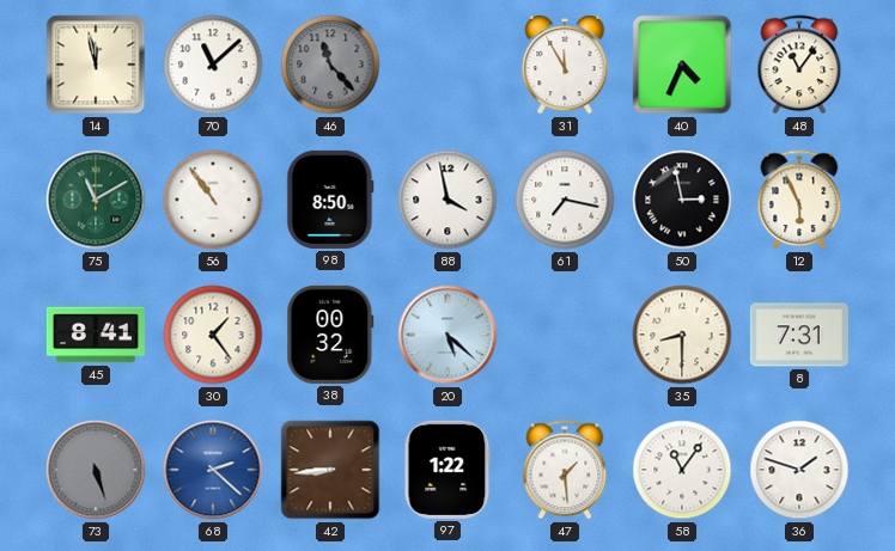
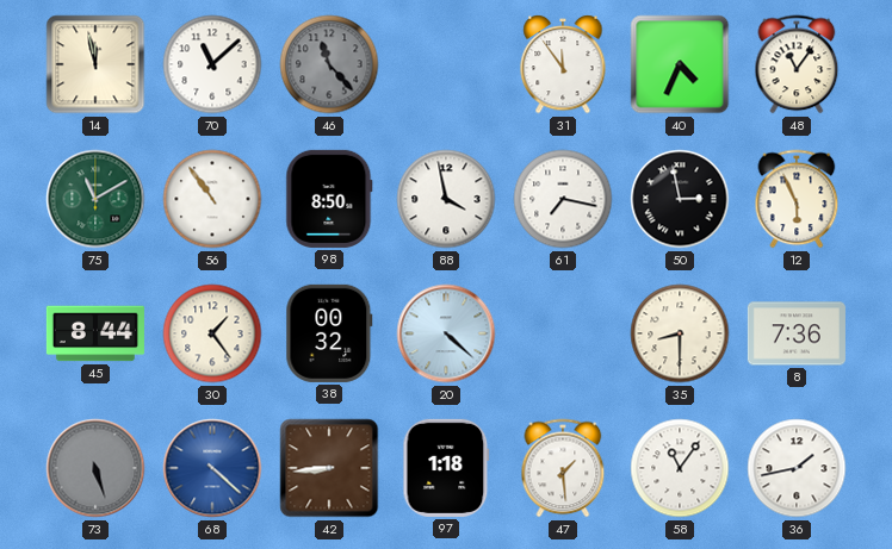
31: 11:55 -> 11:54
45: 8:41 -> 8:44
20: 5:22 -> 4:22
8: 7:31 -> 7:36
68: 2:22 -> 4:22
97: 1:22 -> 1:18
36: 1:48 -> 1:43
